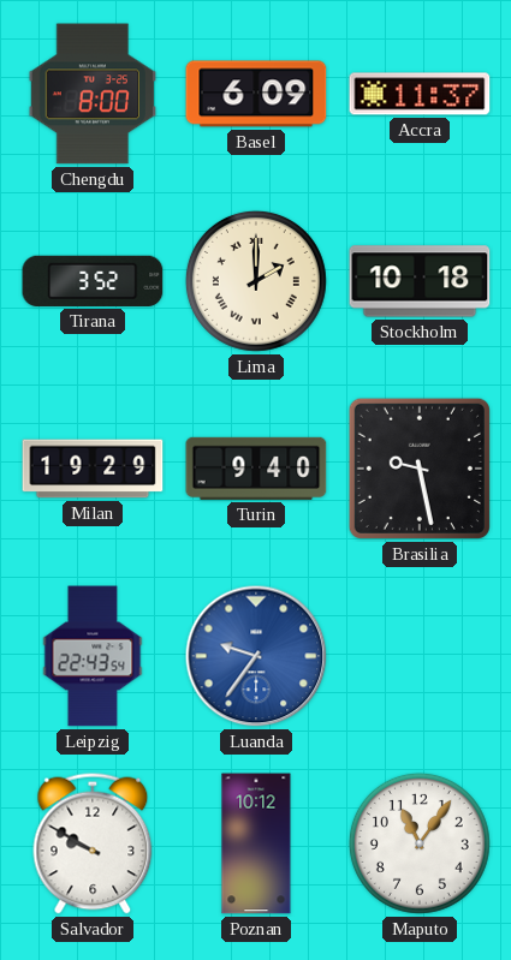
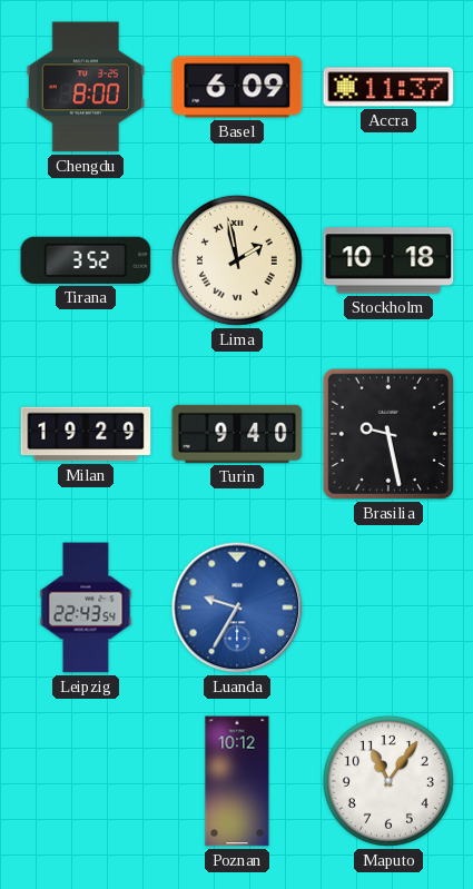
Lima: 2:00 -> 1:58
Luanda: 9:36 -> 9:35
Salvador: 9:50 -> none
